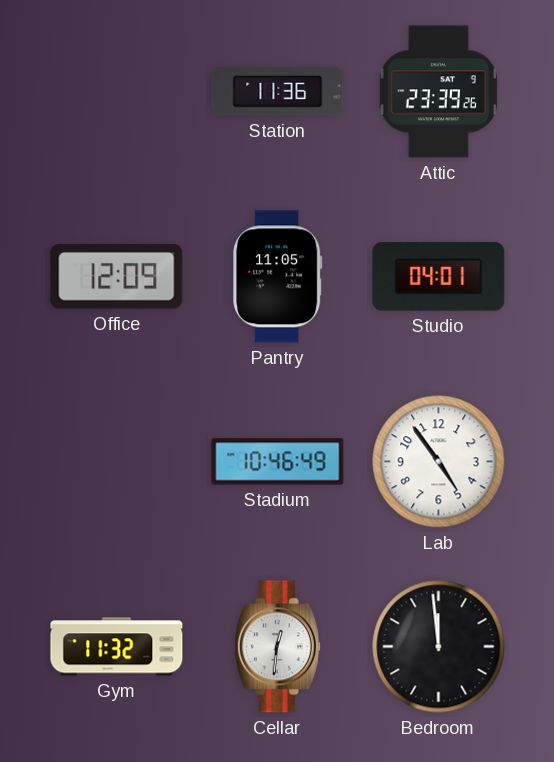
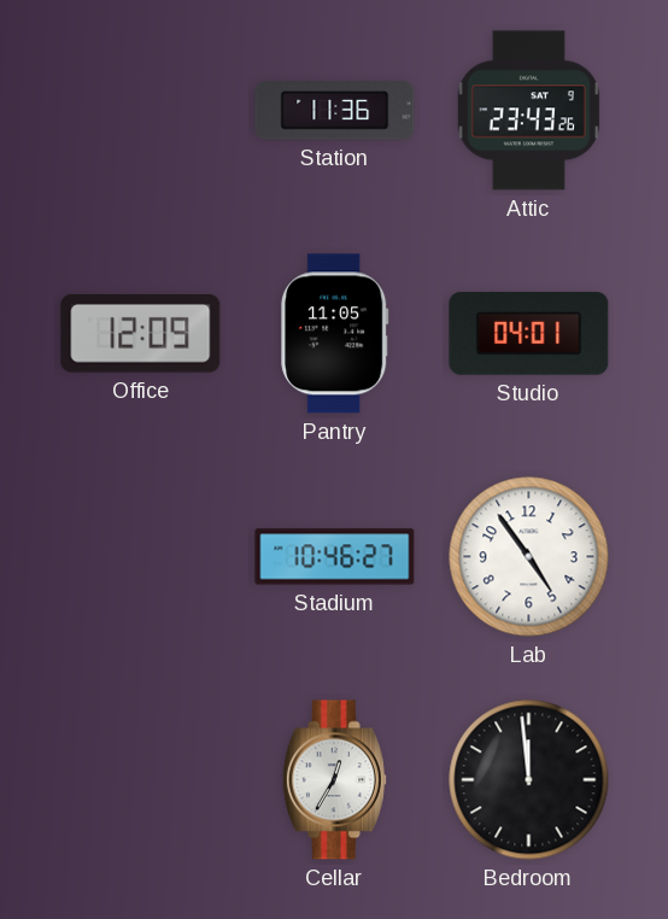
Attic: 23:39 -> 23:43
Stadium: 10:46:49 -> 10:46:27
Gym: 11:32 -> none
Cellar: 12:31 -> 12:35
